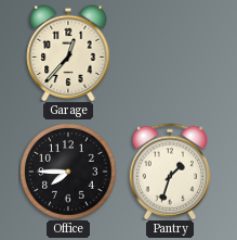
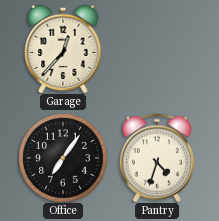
Office: 7:45 -> 7:06
Pantry: 1:33 -> 4:33
